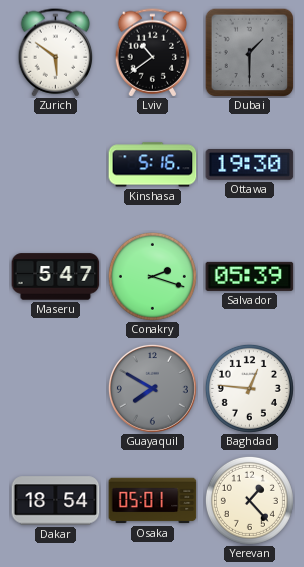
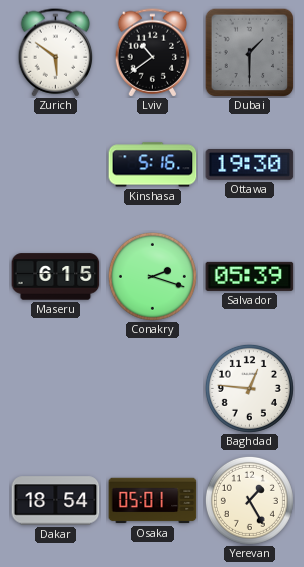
Maseru: 5:47 -> 6:15
Guayaquil: 7:50 -> none
Yerevan: 1:23 -> 1:25
